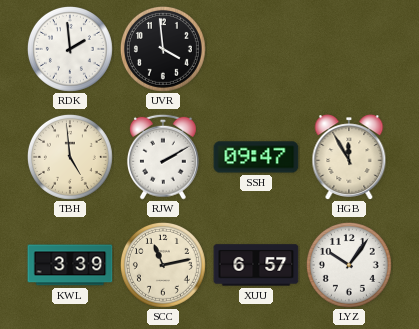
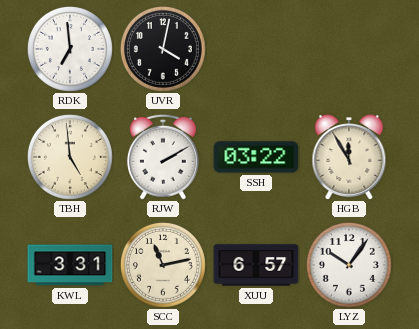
RDK: 1:59 -> 6:59
UVR: 3:59 -> 4:02
SSH: 09:47 -> 03:22
KWL: 3:39 -> 3:31
